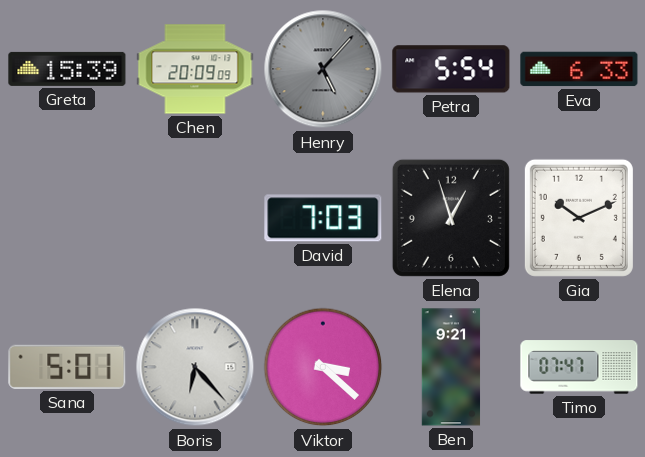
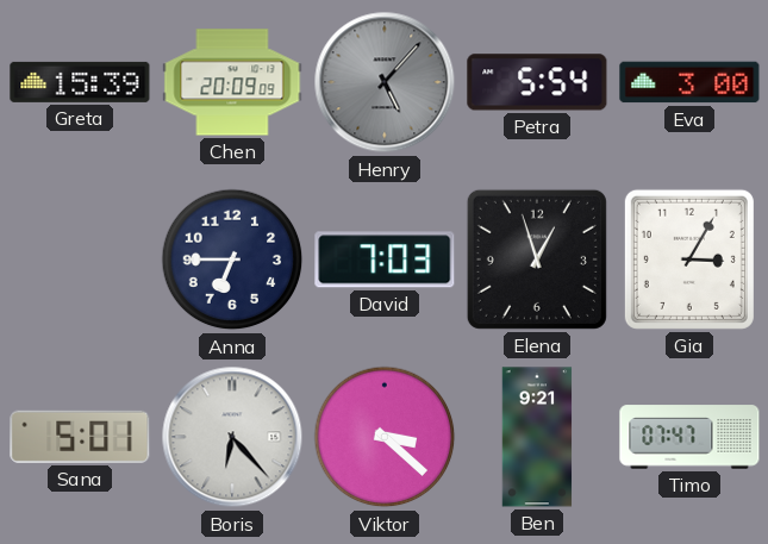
Eva: 6:33 -> 3:00
Anna: none -> 6:45
Gia: 10:11 -> 3:05
